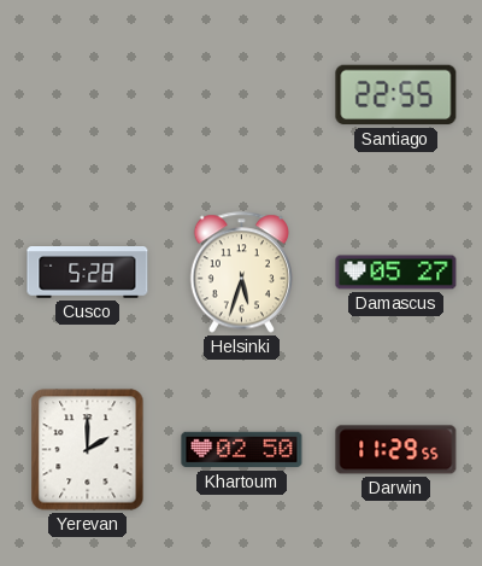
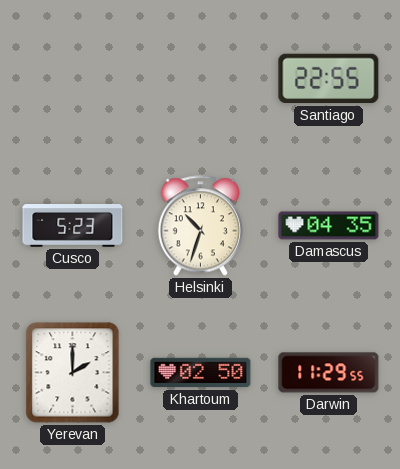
Cusco: 5:28 -> 5:23
Helsinki: 5:33 -> 10:33
Damascus: 05:27 -> 04:35
